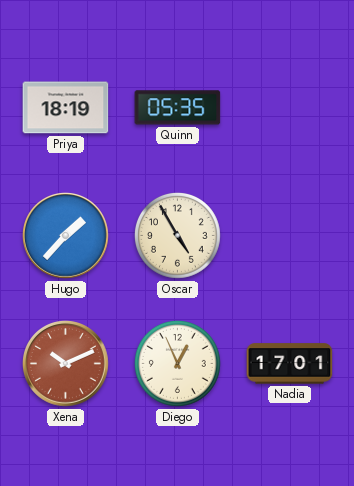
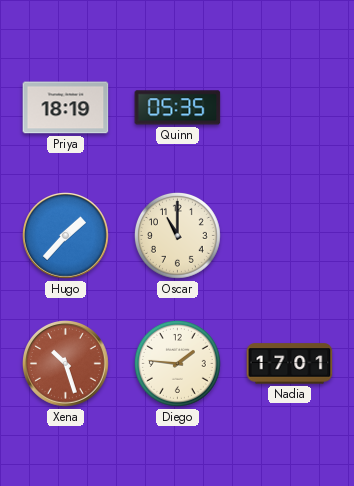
Oscar: 4:55 -> 11:00
Xena: 10:11 -> 10:27
Diego: 12:56 -> 1:46
